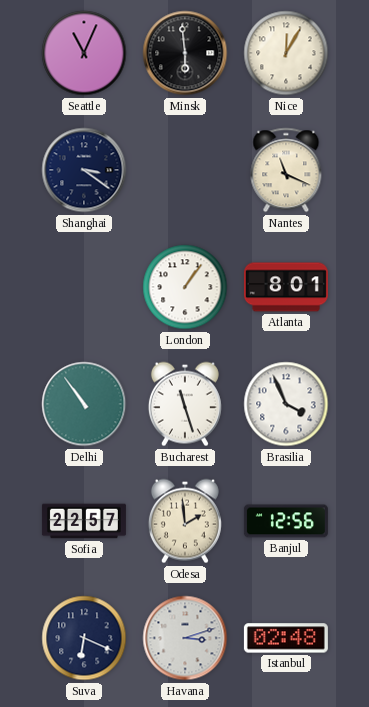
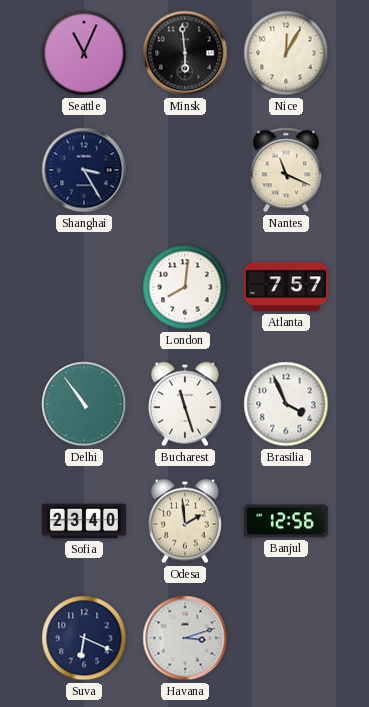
Shanghai: 3:21 -> 3:25
London: 1:06 -> 8:01
Atlanta: 8:01 -> 7:57
Sofia: 22:57 -> 23:40
Istanbul: 02:48 -> none
